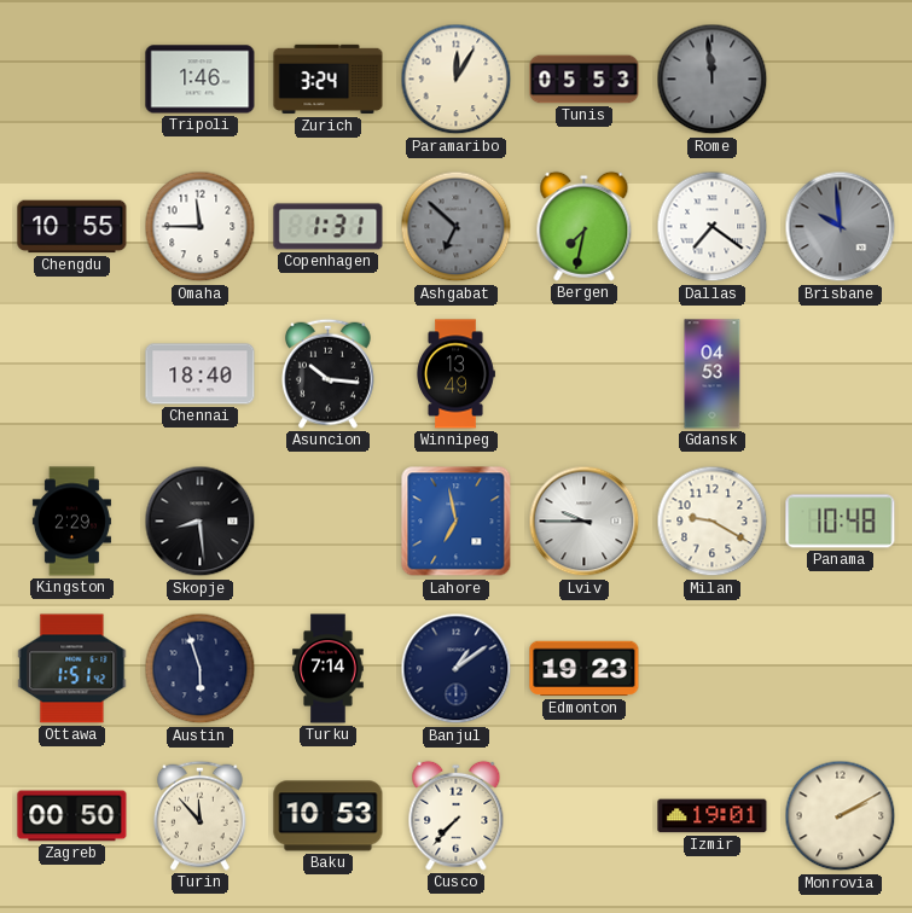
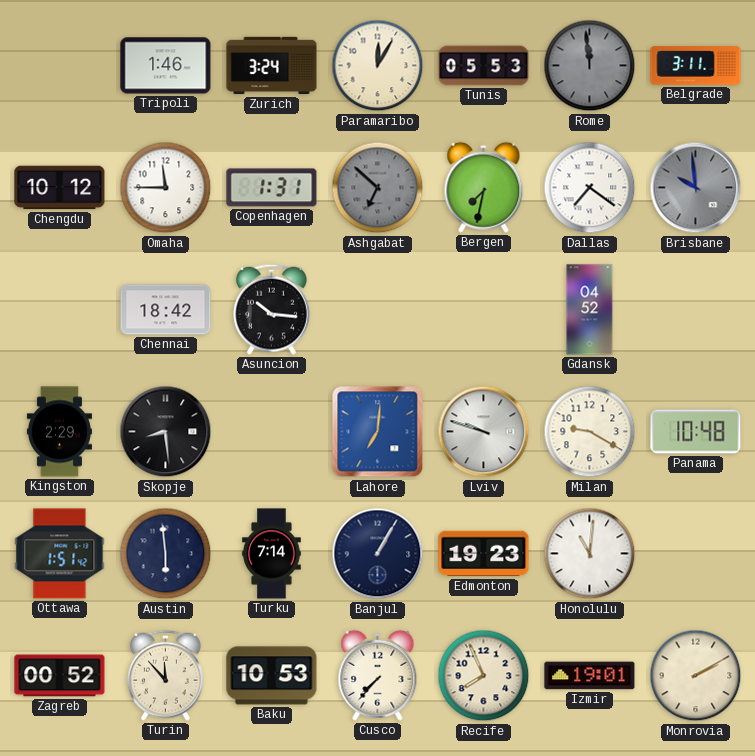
Belgrade: none -> 3:11
Chengdu: 10:55 -> 10:12
Chennai: 18:40 -> 18:42
Winnipeg: 13:49 -> none
Gdansk: 04:53 -> 04:52
Lahore: 6:58 -> 7:01
Lviv: 9:45 -> 9:48
Austin: 5:57 -> 5:59
Banjul: 1:09 -> 1:05
Honolulu: none -> 11:01
Zagreb: 00:50 -> 00:52
Recife: none -> 7:56
